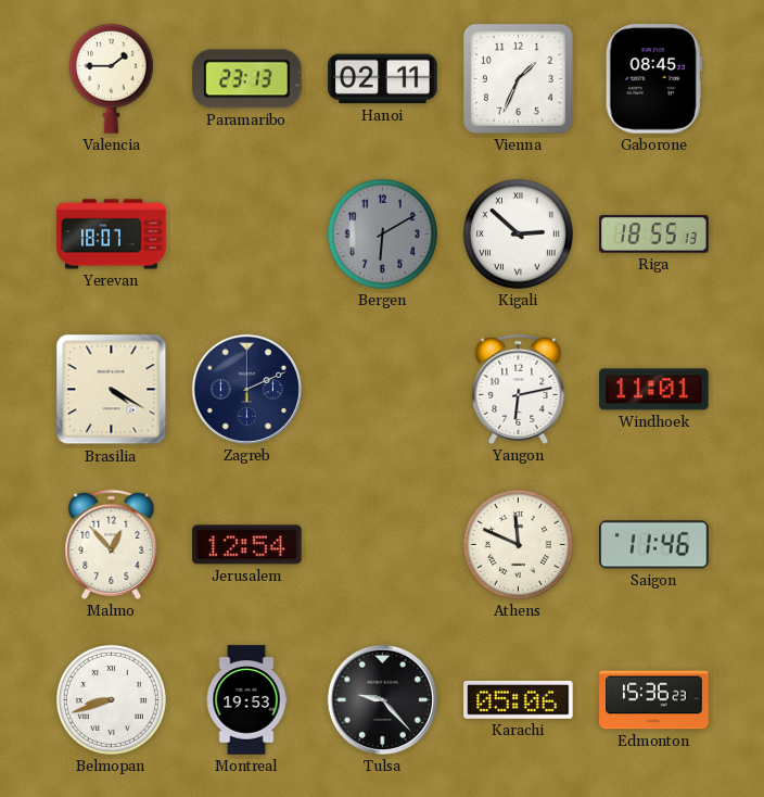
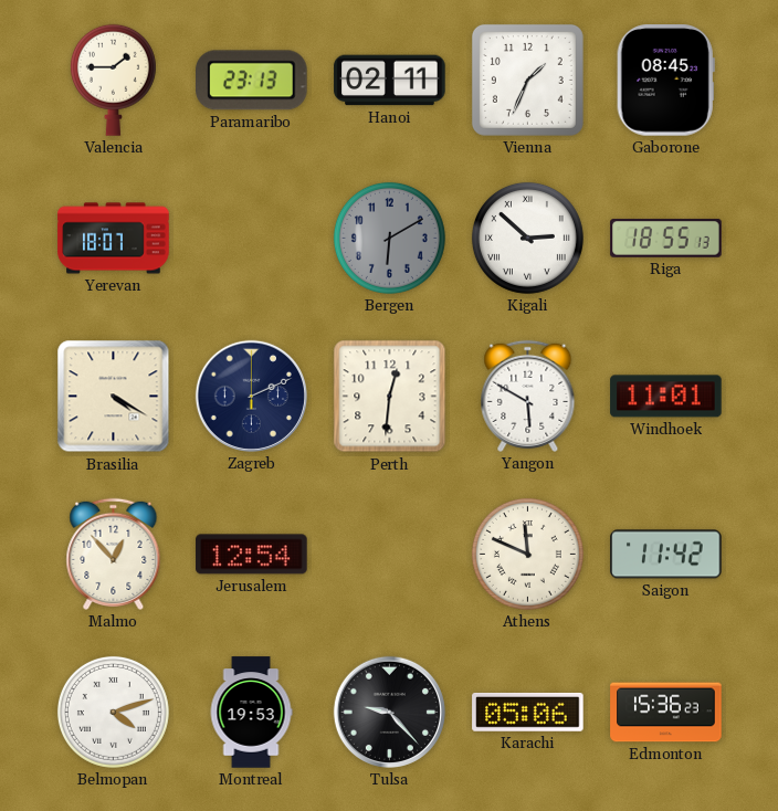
Perth: none -> 12:31
Yangon: 6:13 -> 5:50
Saigon: 11:46 -> 11:42
Belmopan: 8:42 -> 4:12
